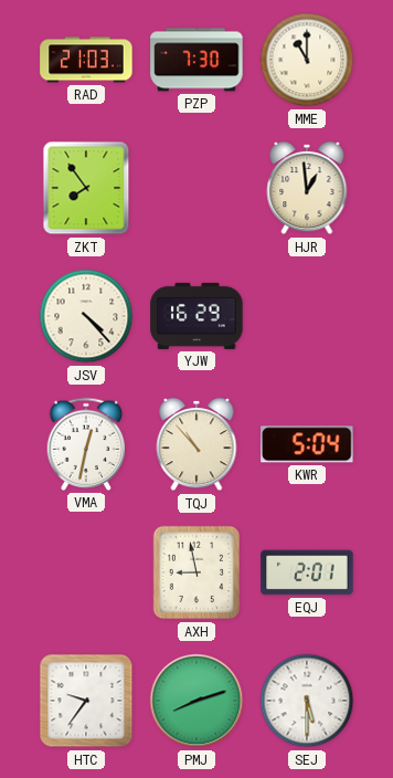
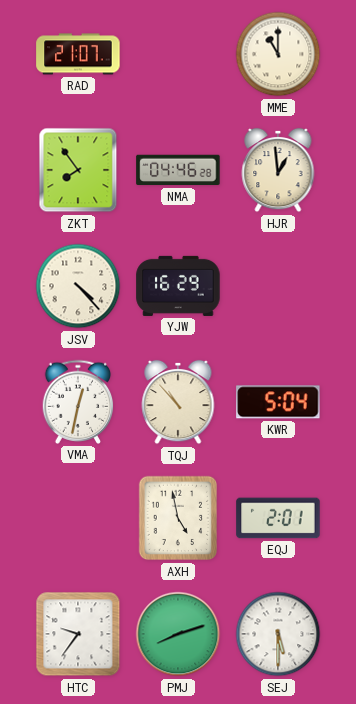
RAD: 21:03 -> 21:07
PZP: 7:30 -> none
NMA: none -> 04:46
AXH: 8:58 -> 4:58
